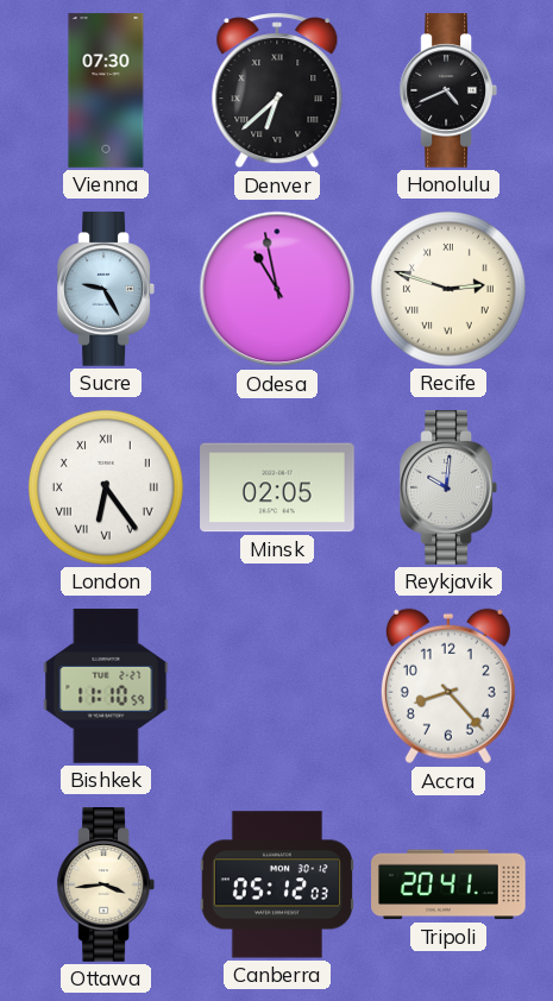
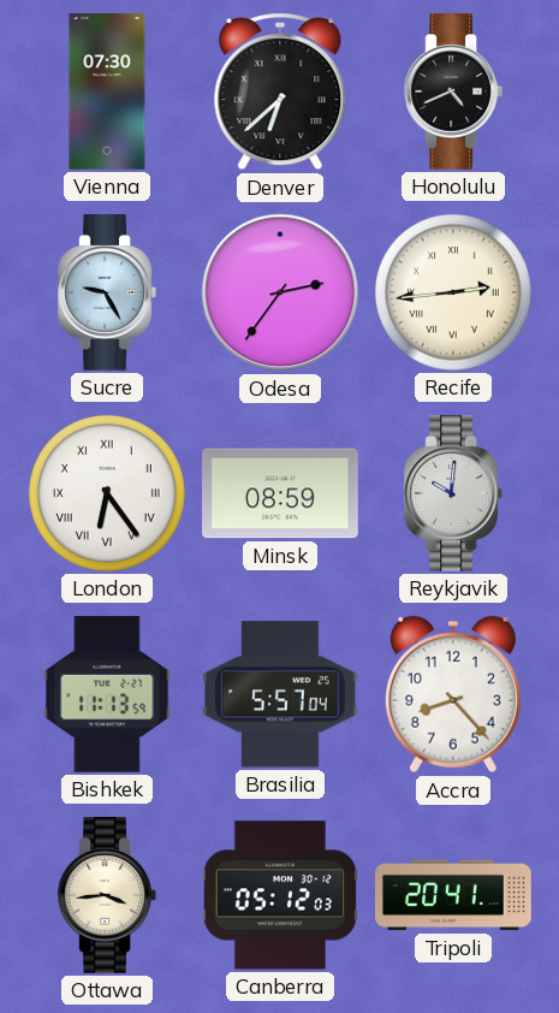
Odesa: 10:58 -> 2:36
Recife: 2:48 -> 2:44
Minsk: 02:05 -> 08:59
Bishkek: 11:10 -> 11:13
Brasilia: none -> 5:57
